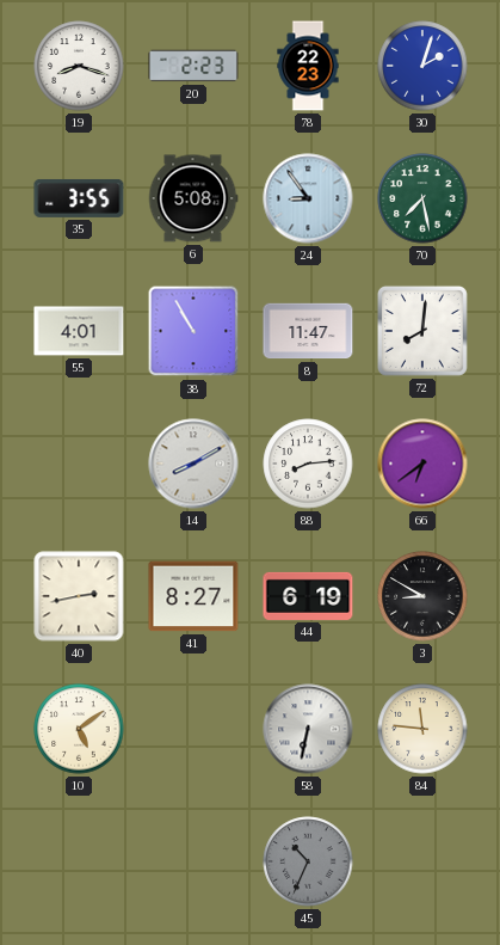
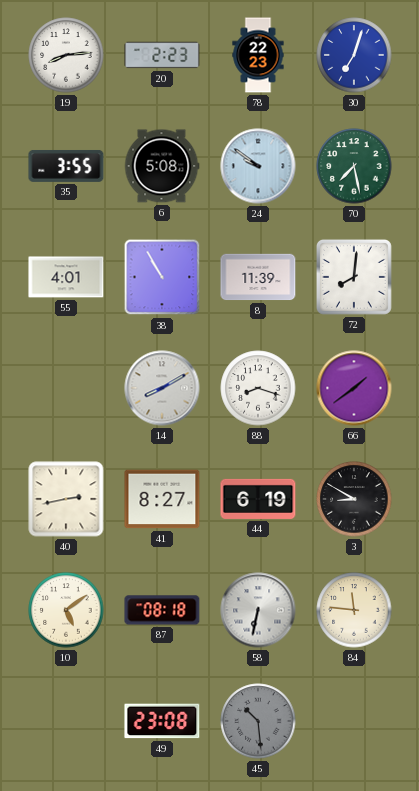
19: 8:18 -> 8:14
30: 2:03 -> 7:03
24: 8:54 -> 9:51
8: 11:47 -> 11:39
88: 8:14 -> 8:18
66: 6:39 -> 1:39
87: none -> 08:18
49: none -> 23:08
45: 10:34 -> 10:29
